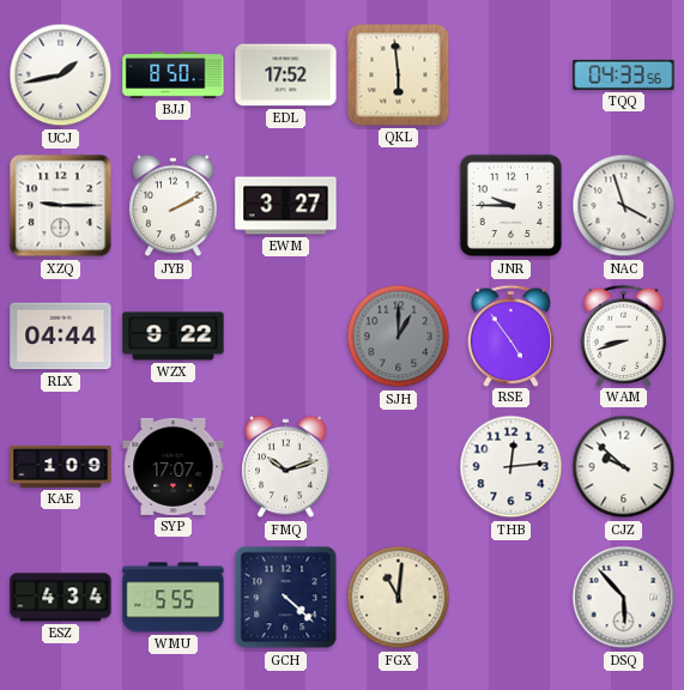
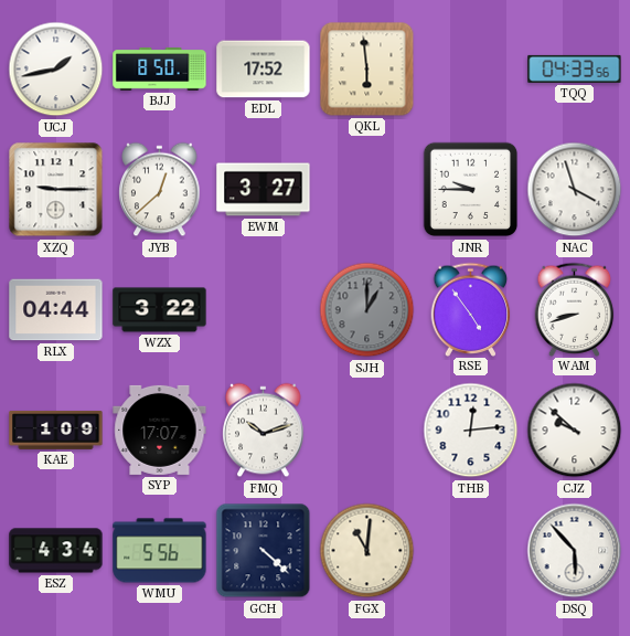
JYB: 2:10 -> 12:38
WZX: 9:22 -> 3:22
WMU: 5:55 -> 5:56
